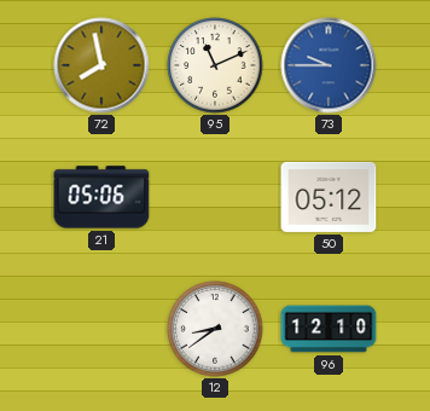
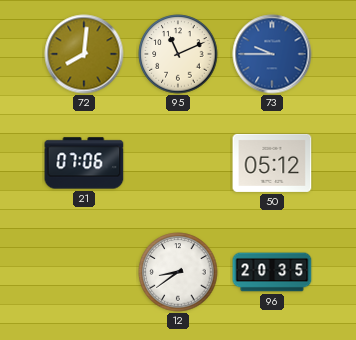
72: 7:58 -> 8:01
21: 05:06 -> 07:06
96: 12:10 -> 20:35
